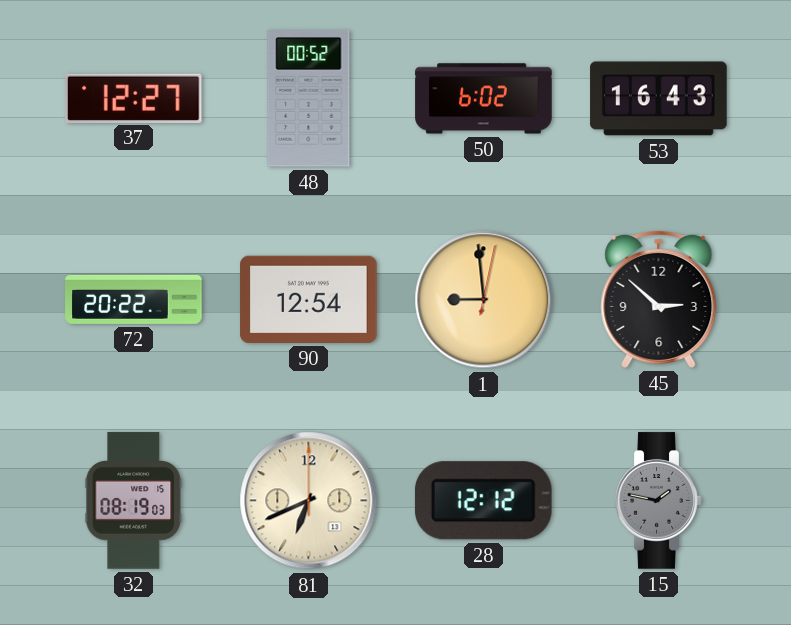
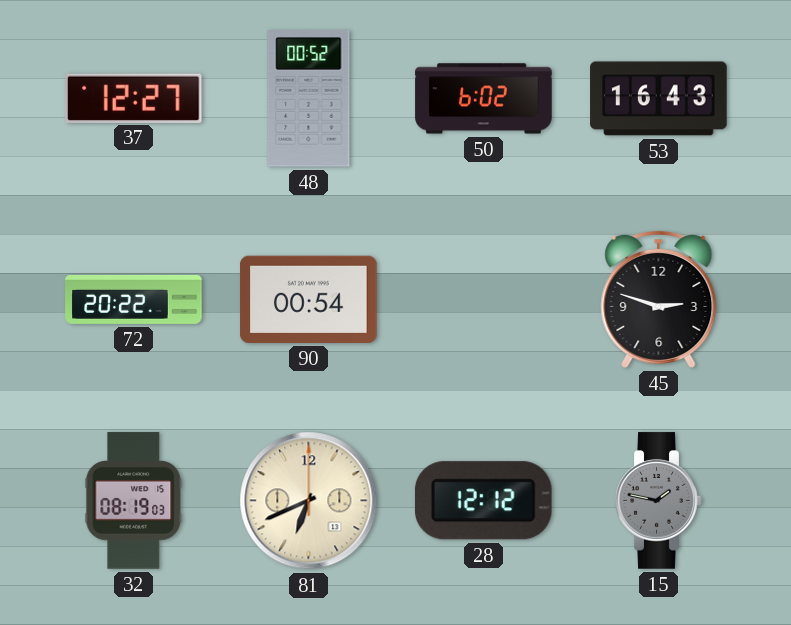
90: 12:54 -> 00:54
1: 8:59 -> none
45: 2:52 -> 2:48
